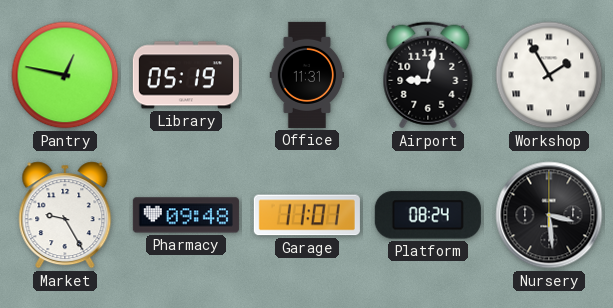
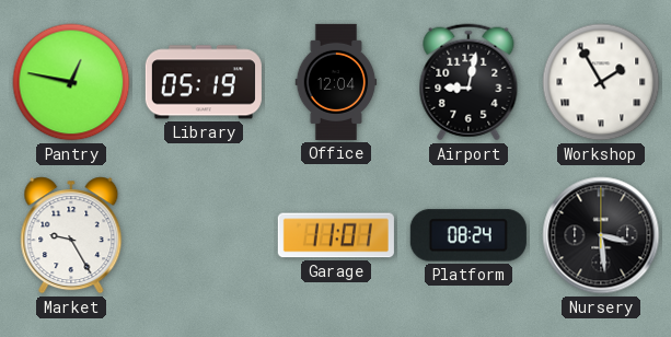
Office: 11:31 -> 12:04
Pharmacy: 09:48 -> none
